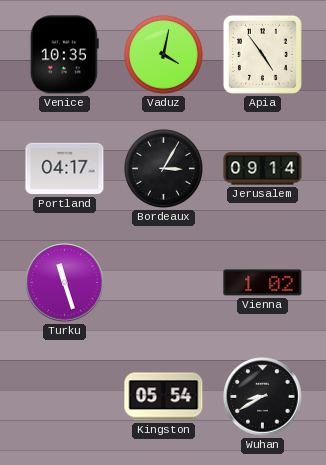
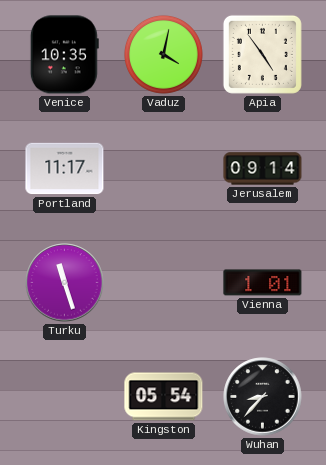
Portland: 04:17 -> 11:17
Bordeaux: 3:05 -> none
Vienna: 1:02 -> 1:01
Wuhan: 8:40 -> 8:37
